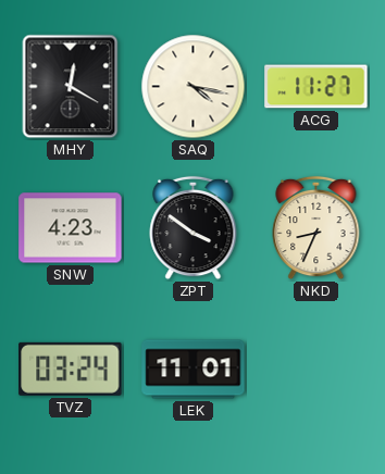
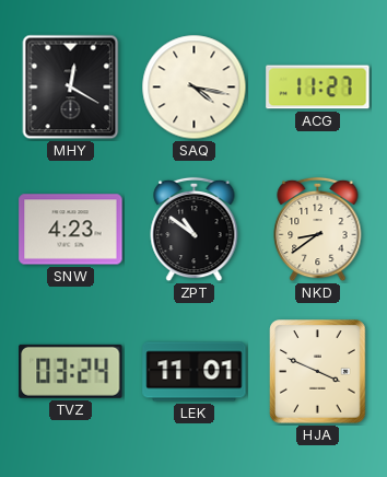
ZPT: 3:51 -> 10:51
NKD: 8:34 -> 8:39
HJA: none -> 3:49
